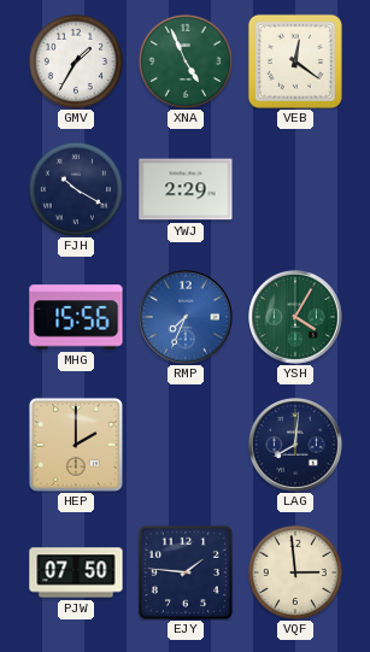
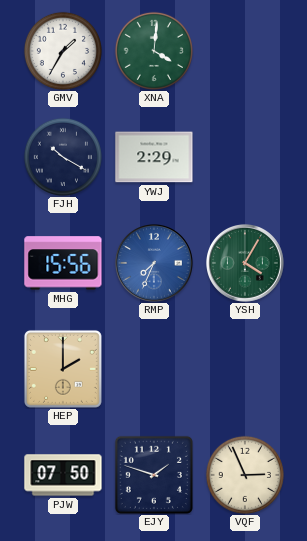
XNA: 4:56 -> 4:01
VEB: 12:21 -> none
LAG: 8:01 -> none
EJY: 1:46 -> 1:48
VQF: 2:59 -> 2:56
